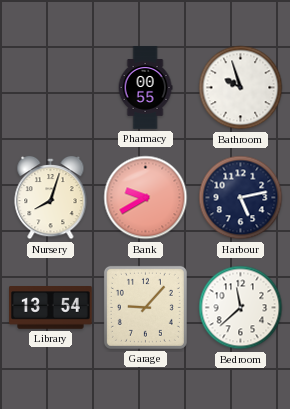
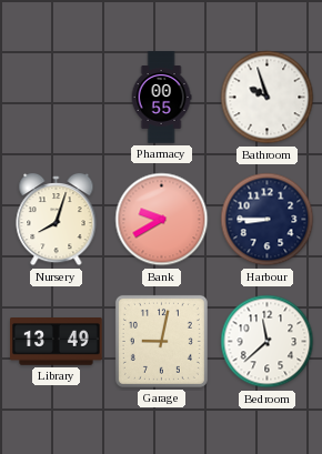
Harbour: 5:13 -> 8:45
Library: 13:54 -> 13:49
Garage: 9:07 -> 9:02
